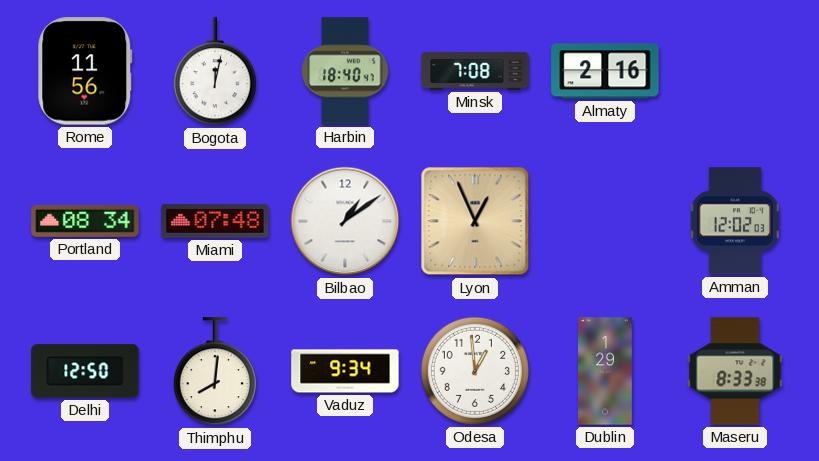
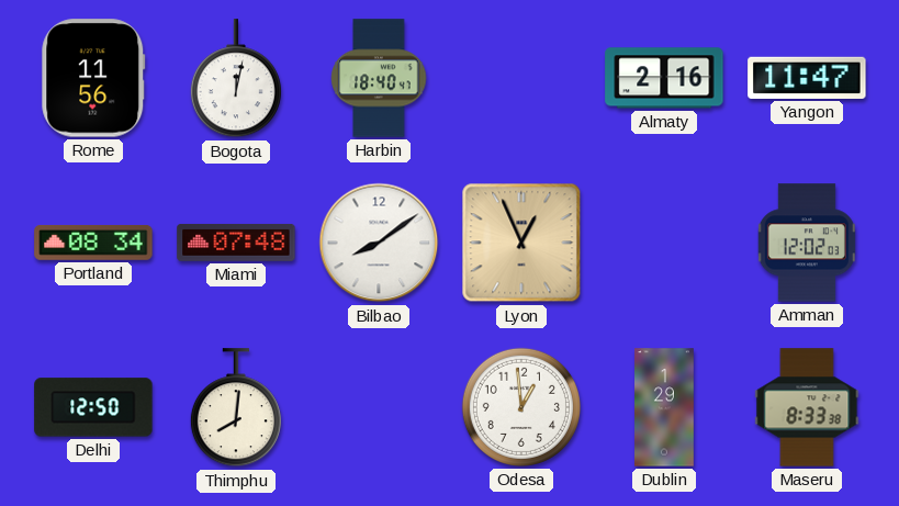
Minsk: 7:08 -> none
Yangon: none -> 11:47
Bilbao: 1:09 -> 8:09
Vaduz: 9:34 -> none
